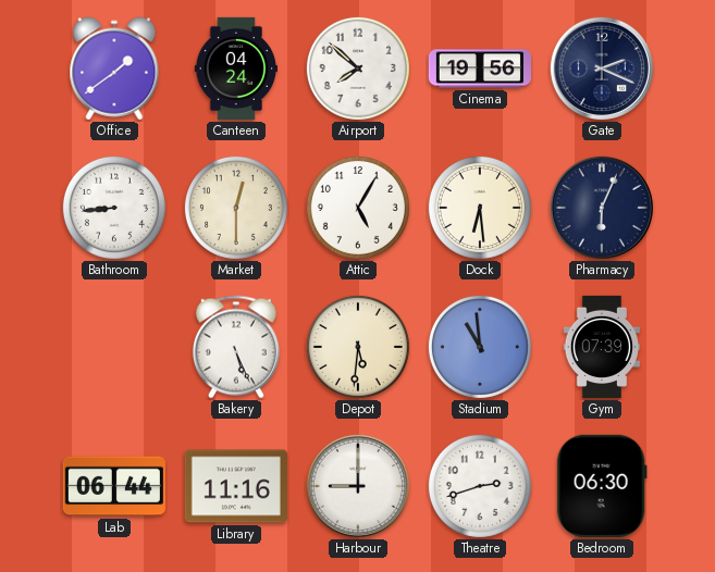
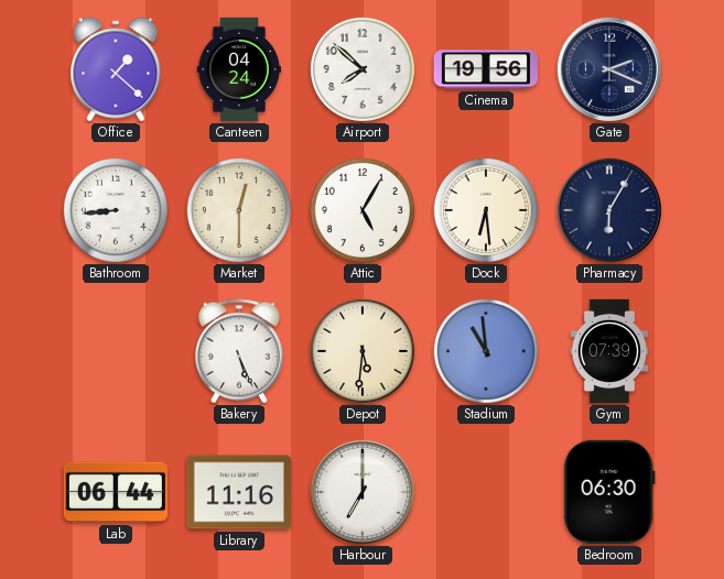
Office: 1:39 -> 1:22
Pharmacy: 6:04 -> 6:05
Harbour: 9:00 -> 7:00
Theatre: 2:42 -> none
